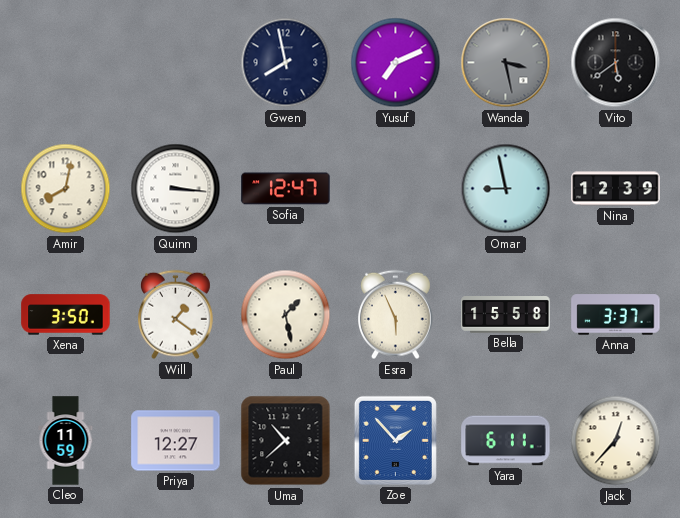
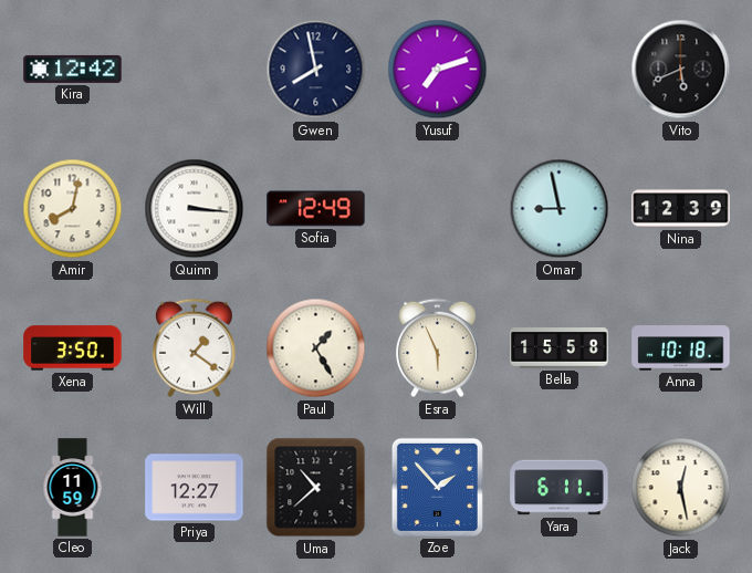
Kira: none -> 12:42
Yusuf: 7:11 -> 7:12
Wanda: 3:28 -> none
Vito: 5:39 -> 5:41
Sofia: 12:47 -> 12:49
Paul: 1:28 -> 1:25
Anna: 3:37 -> 10:18
Jack: 12:37 -> 12:28
